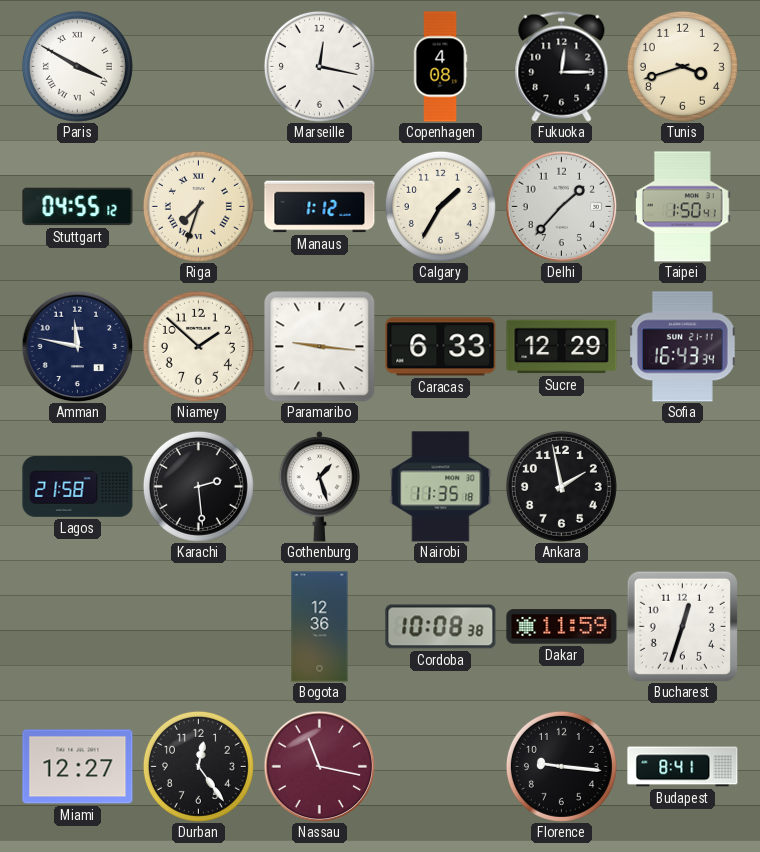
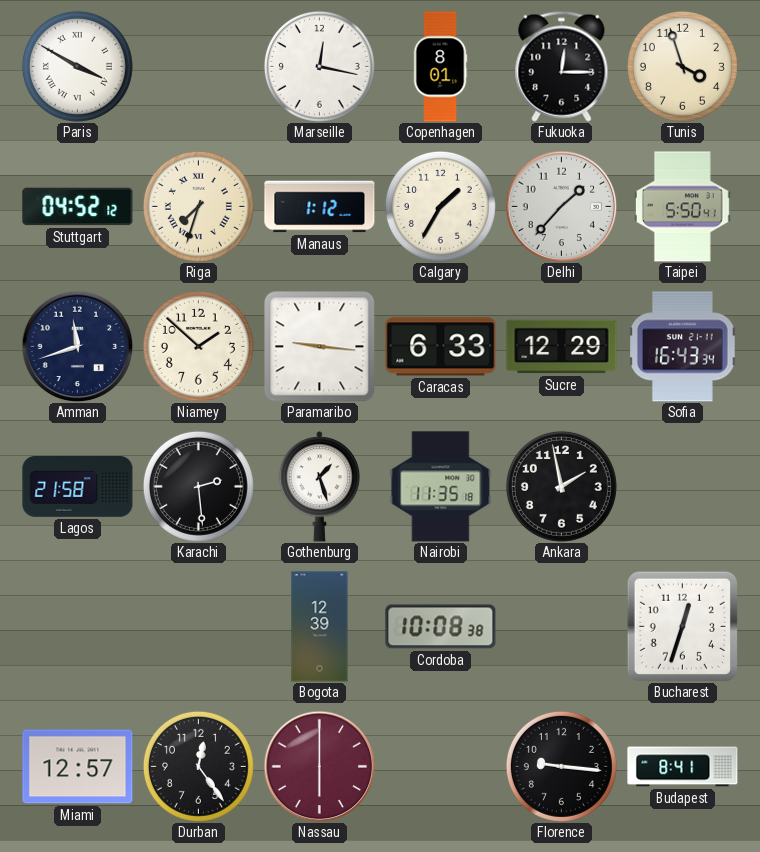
Copenhagen: 4:08 -> 8:01
Tunis: 3:42 -> 3:57
Stuttgart: 04:55 -> 04:52
Taipei: 1:50 -> 5:50
Amman: 11:47 -> 11:42
Bogota: 12:36 -> 12:39
Dakar: 11:59 -> none
Miami: 12:27 -> 12:57
Nassau: 11:17 -> 6:00
